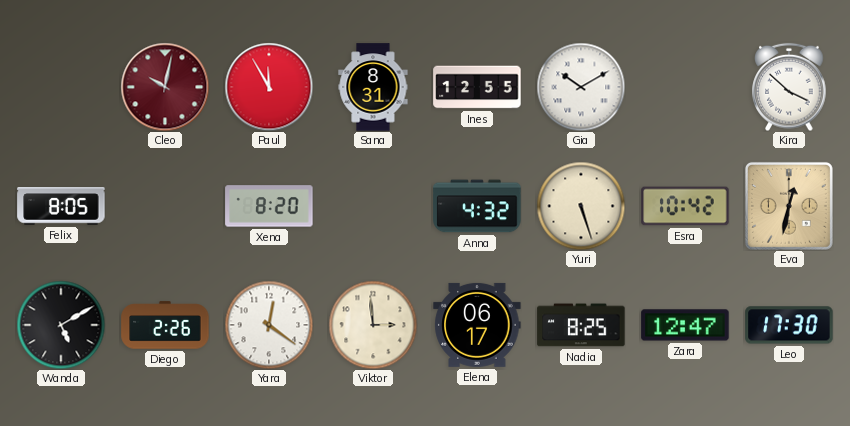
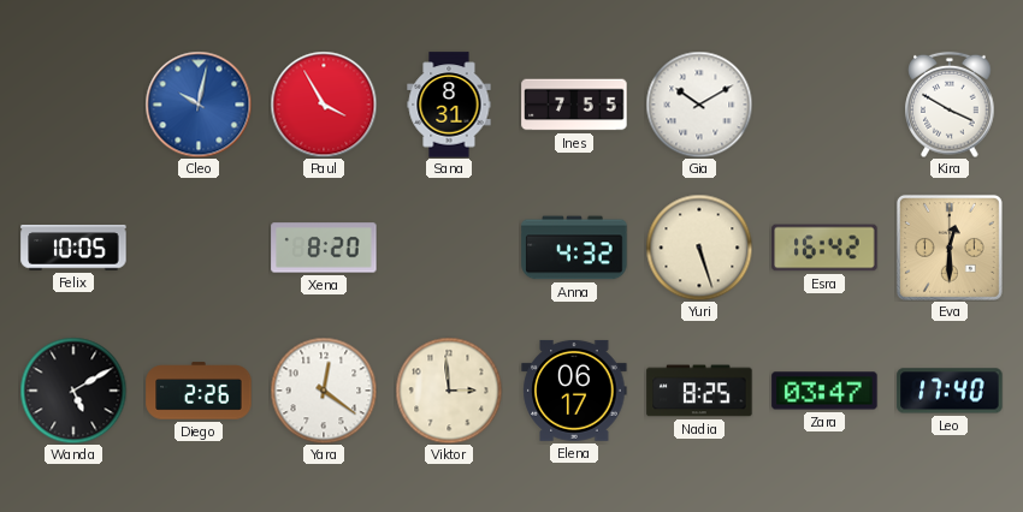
Cleo dial: burgundy -> blue
Paul: 11:55 -> 3:55
Ines: 12:55 -> 7:55
Kira: 3:52 -> 3:50
Felix: 8:05 -> 10:05
Esra: 10:42 -> 16:42
Eva: 12:32 -> 12:30
Zara: 12:47 -> 03:47
Leo: 17:30 -> 17:40
